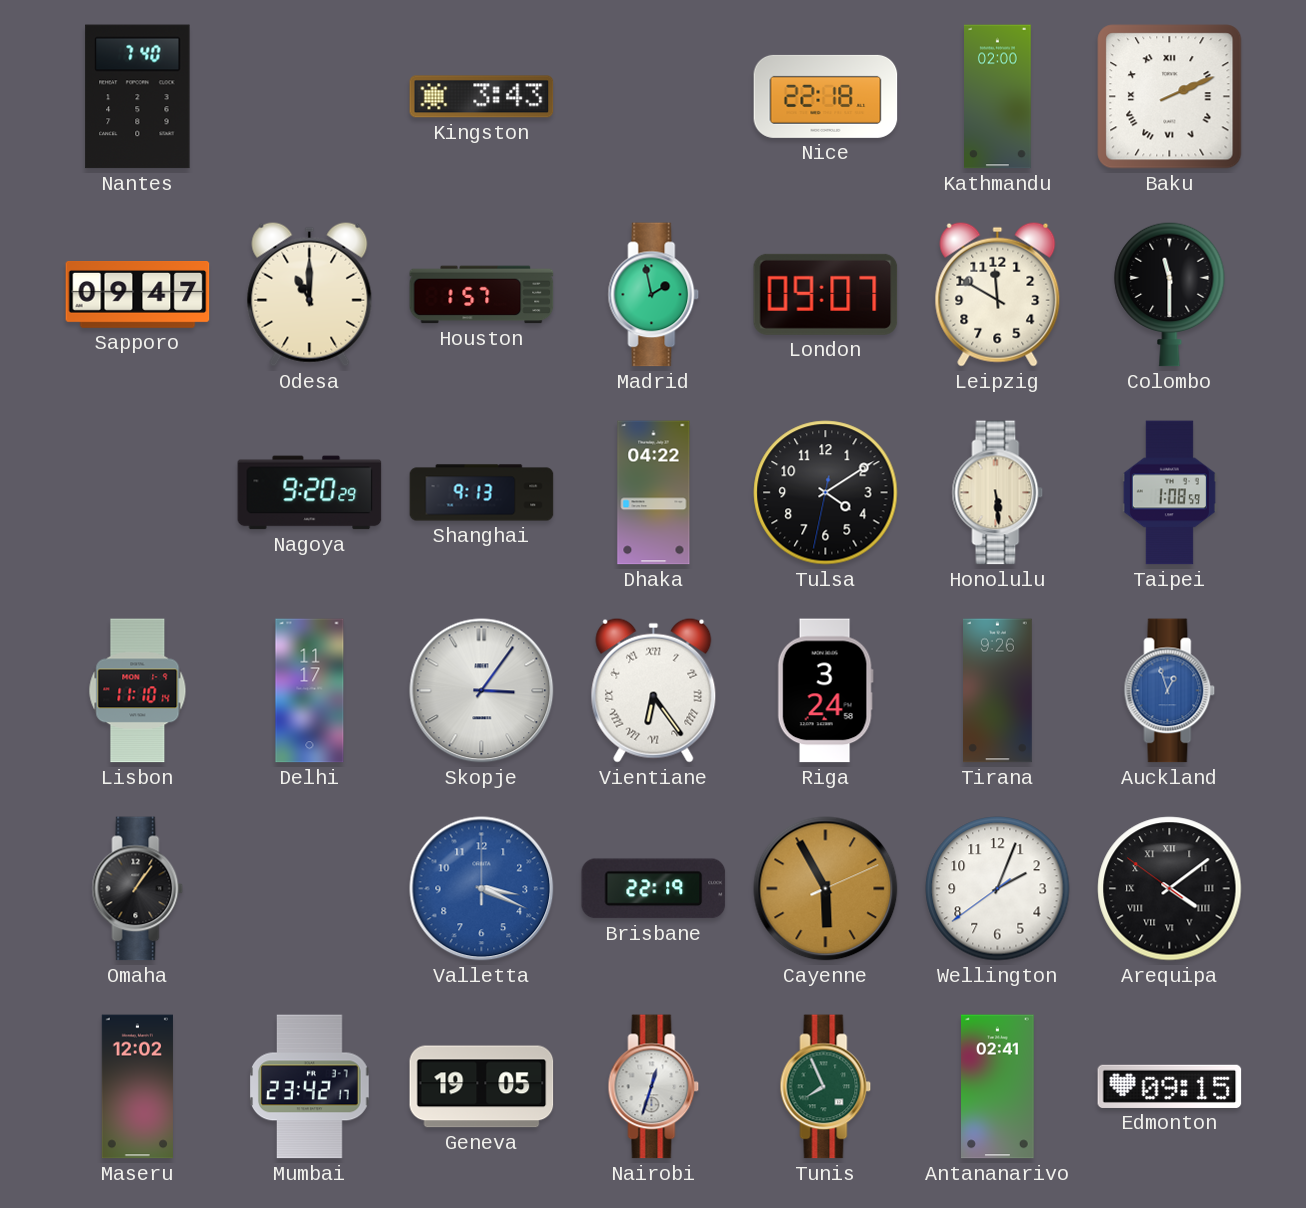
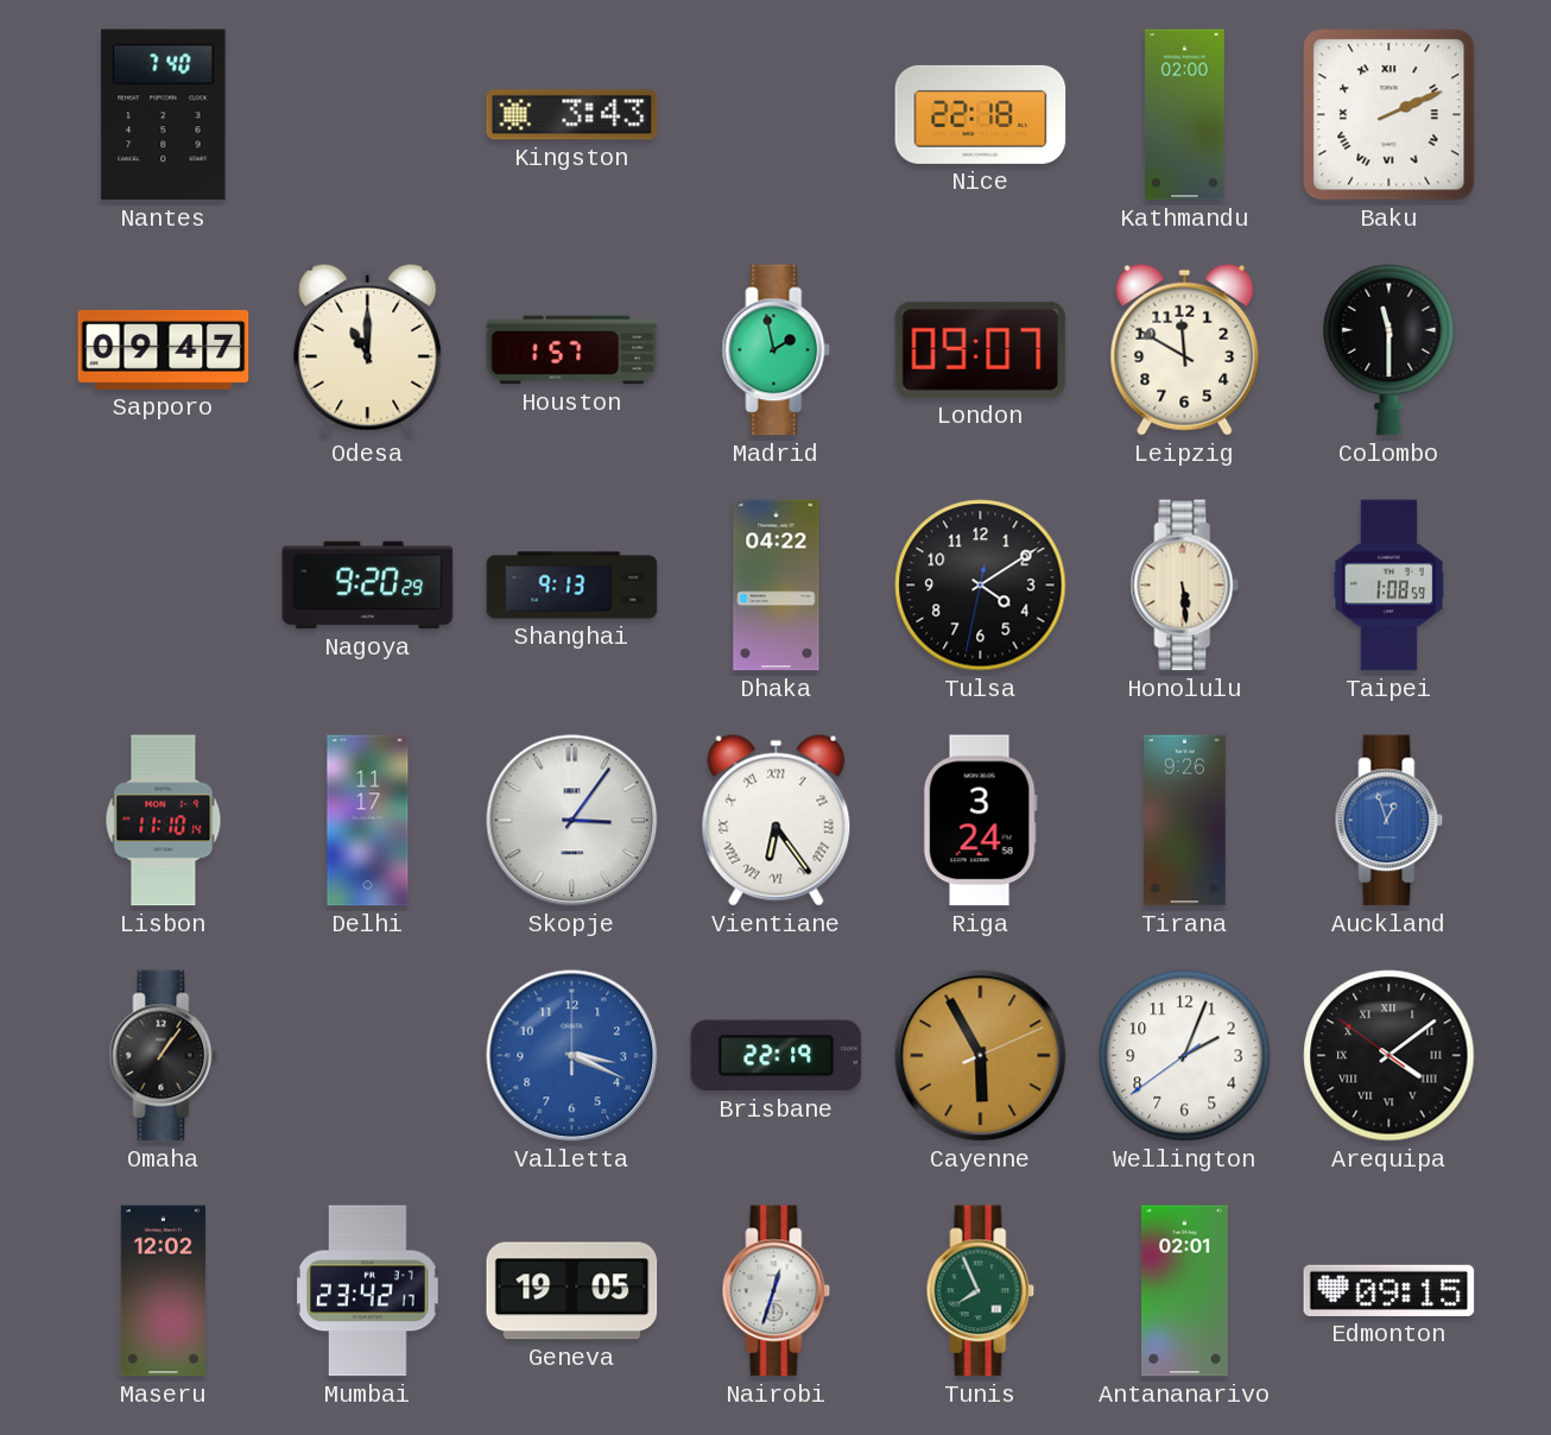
Antananarivo: 02:41 -> 02:01
